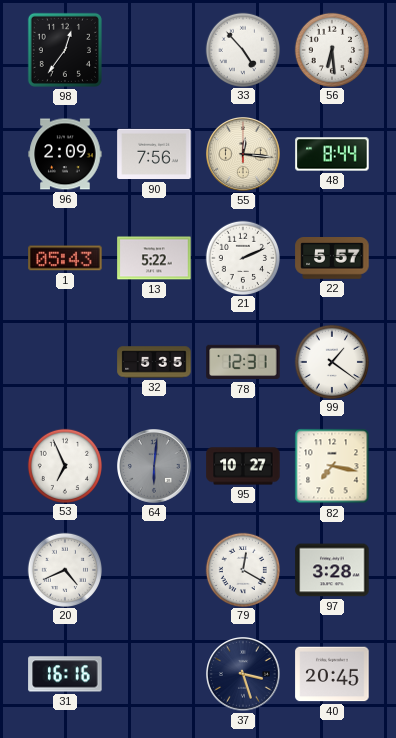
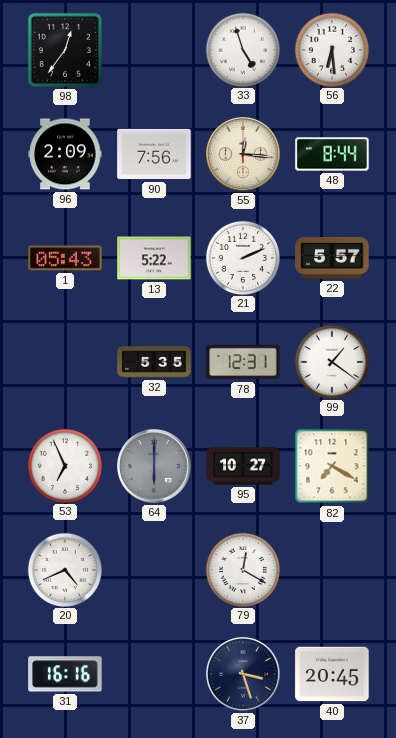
33: 4:53 -> 4:57
64: 6:01 -> 6:00
82: 7:17 -> 7:20
97: 3:28 -> none
